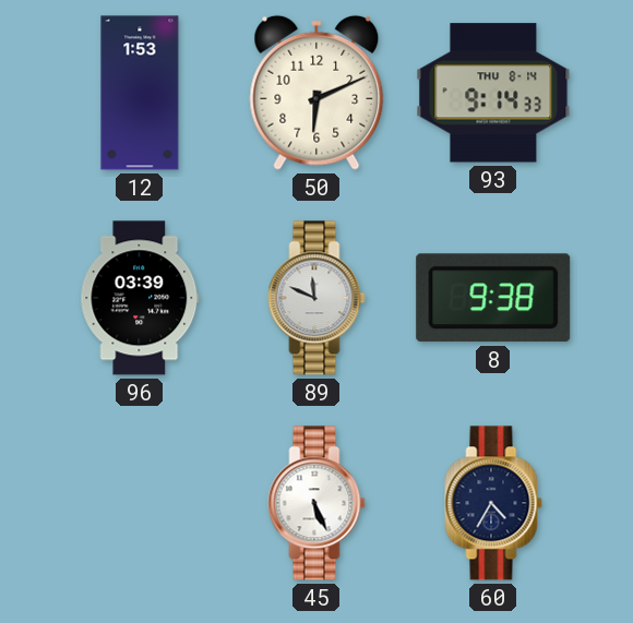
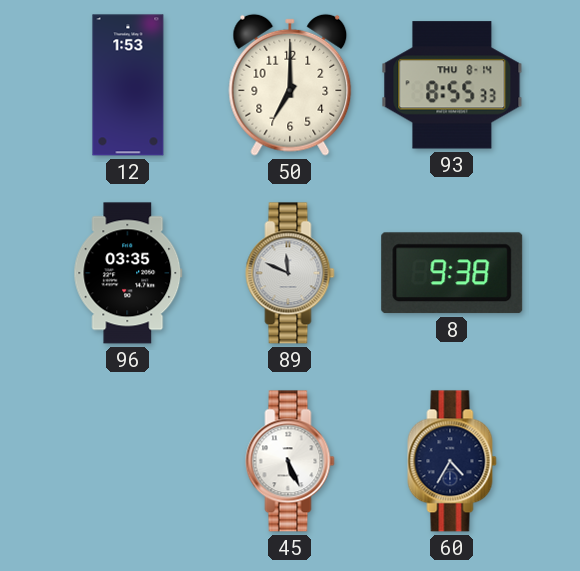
50: 6:11 -> 7:00
93: 9:14 -> 8:55
96: 03:39 -> 03:35
